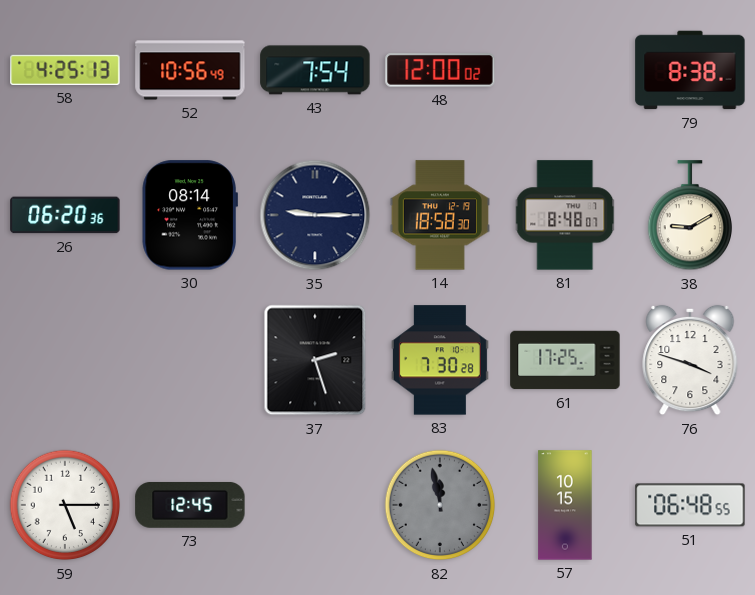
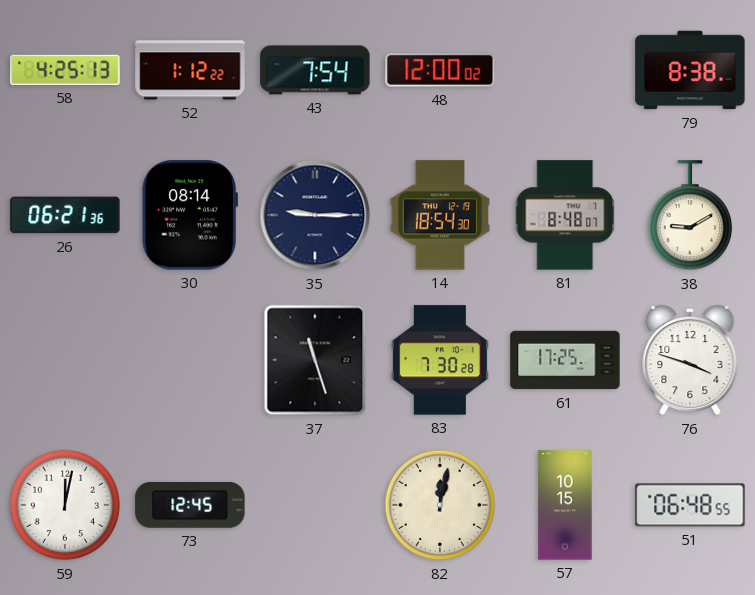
52: 10:56 -> 1:12
26: 06:20 -> 06:21
14: 18:58 -> 18:54
37: 2:27 -> 11:27
59: 5:15 -> 12:02
82: 11:58 -> 12:02
82 dial: grey -> cream
